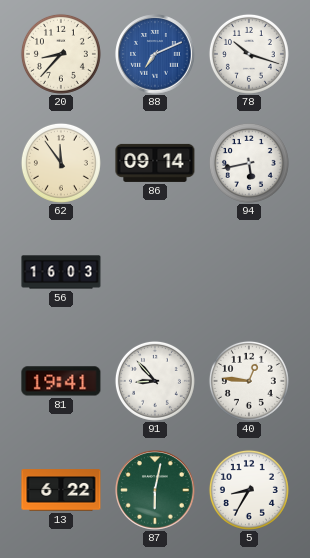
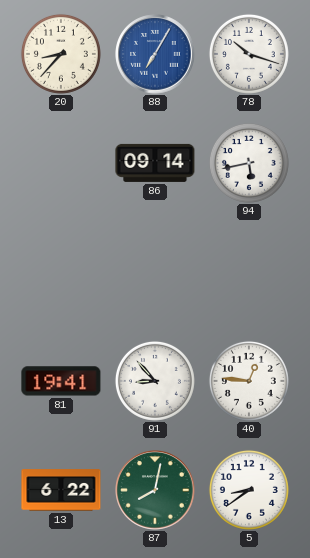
88: 7:11 -> 7:05
62: 11:54 -> none
56: 16:03 -> none
87: 6:02 -> 8:02
5: 8:35 -> 8:39
